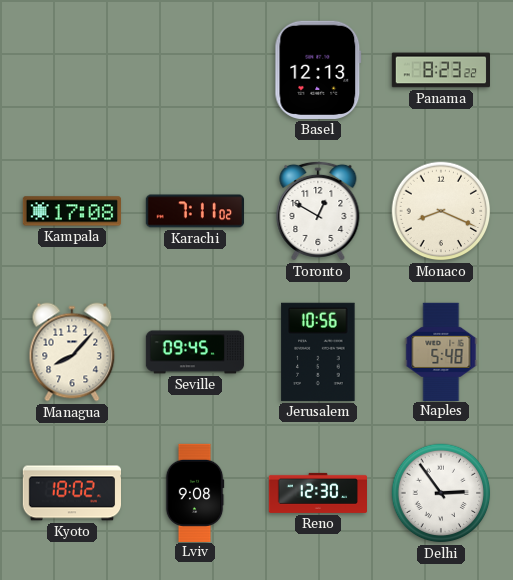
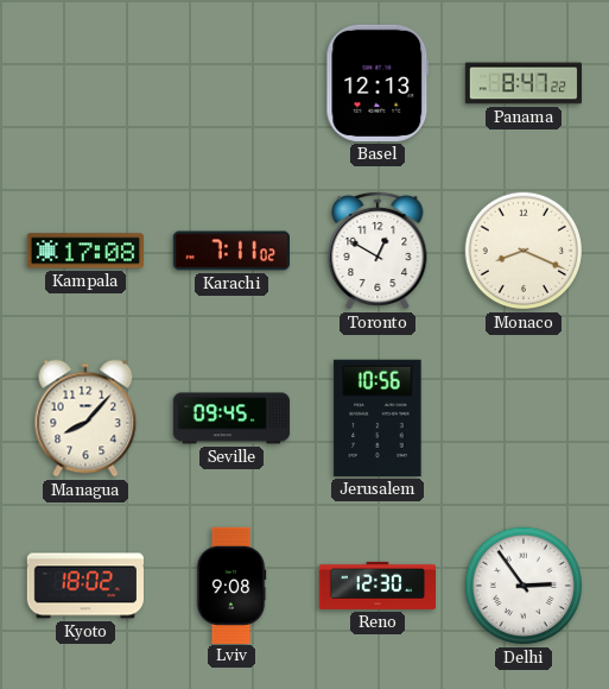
Panama: 8:23 -> 8:47
Naples: 5:48 -> none
